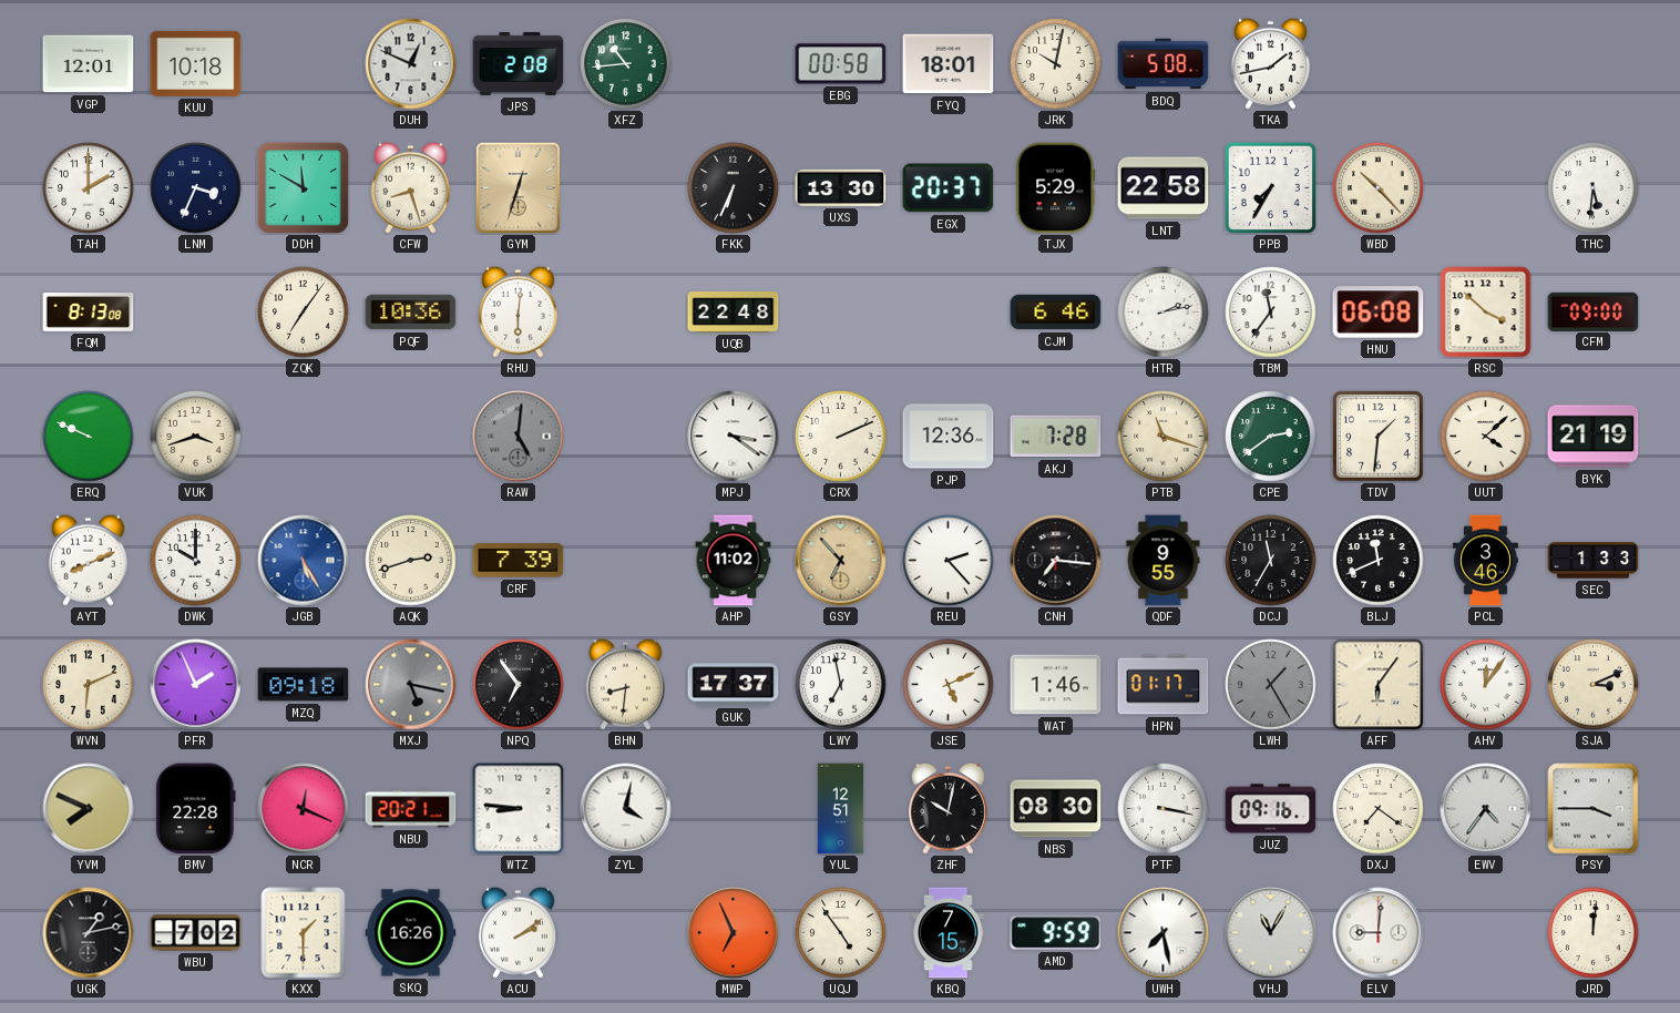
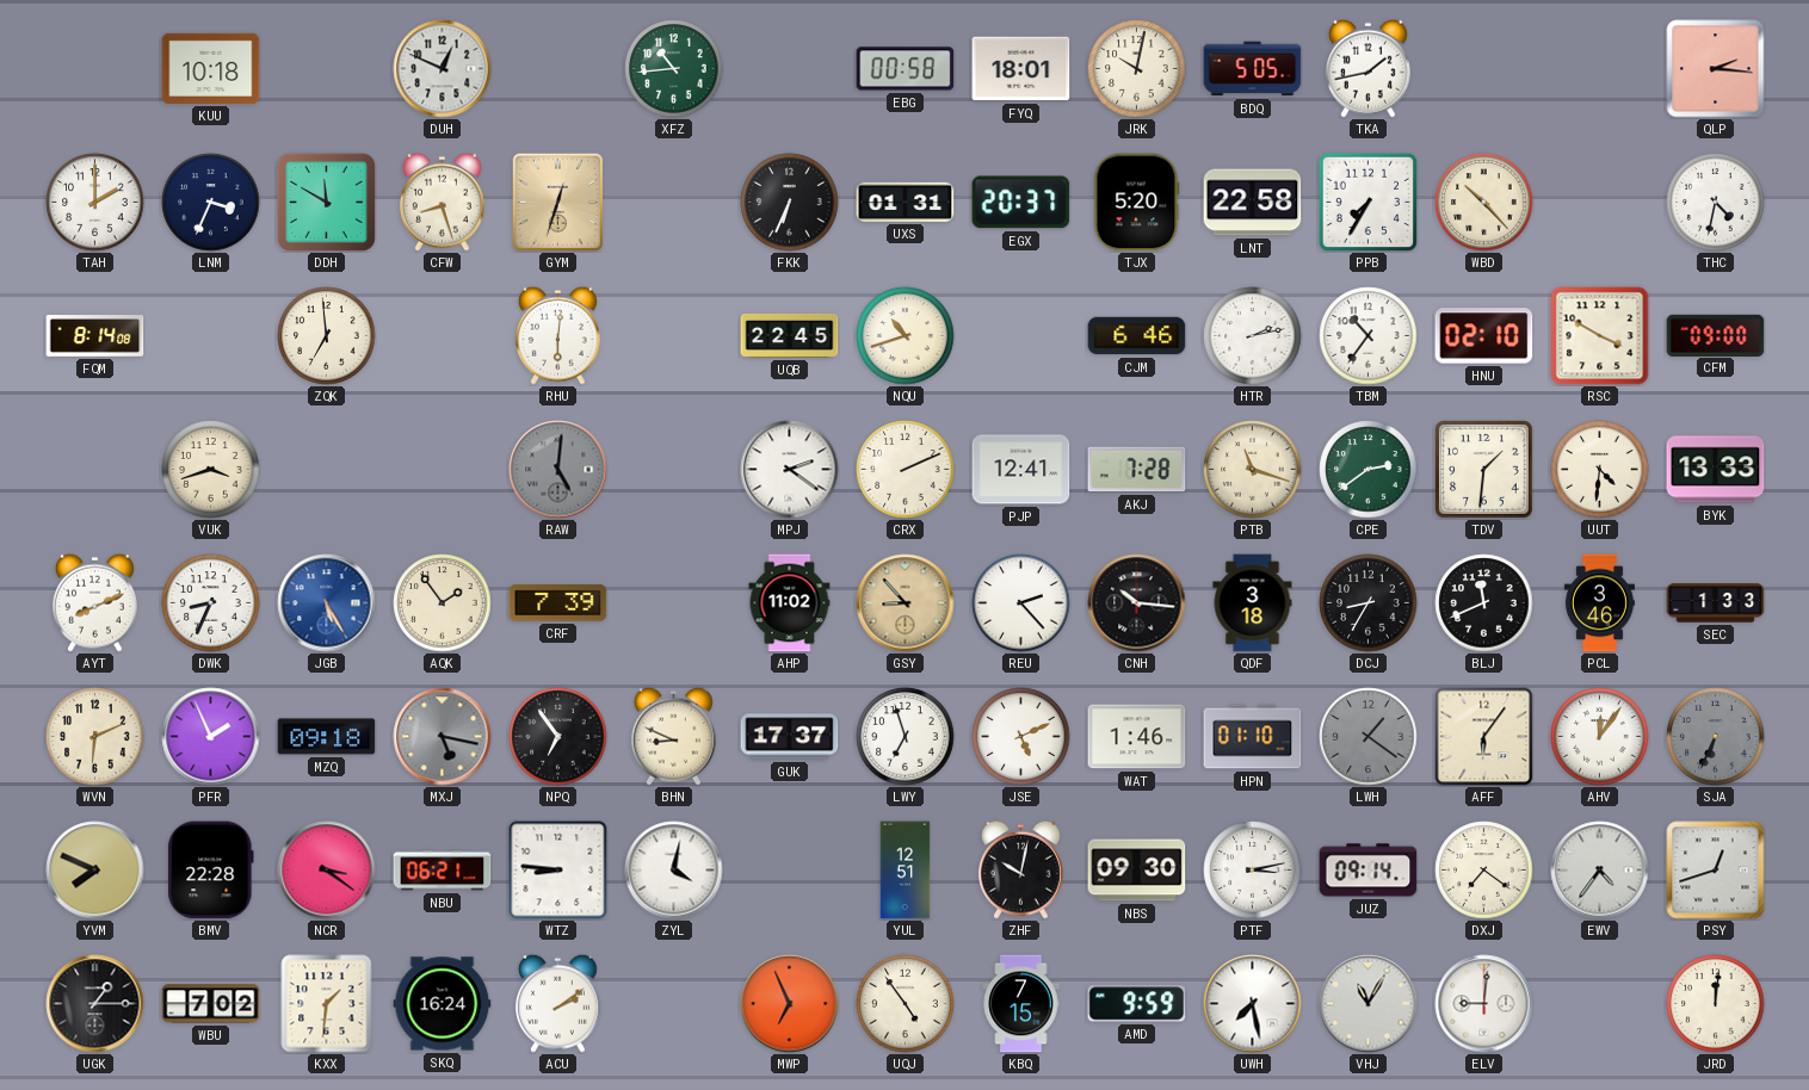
VGP: 12:01 -> none
JPS: 2:08 -> none
BDQ: 5:08 -> 5:05
QLP: none -> 2:16
UXS: 13:30 -> 01:31
TJX: 5:29 -> 5:20
THC: 5:31 -> 4:32
FQM: 8:13 -> 8:14
ZQK: 7:06 -> 6:59
PQF: 10:36 -> none
UQB: 22:48 -> 22:45
NQU: none -> 10:42
TBM: 11:36 -> 10:36
HNU: 06:08 -> 02:10
RSC: 3:52 -> 3:50
ERQ: 9:49 -> none
MPJ: 3:21 -> 2:21
PJP: 12:36 -> 12:41
UUT: 4:08 -> 4:31
BYK: 21:19 -> 13:33
DWK: 10:00 -> 8:34
AQK: 2:42 -> 1:54
GSY: 6:53 -> 8:53
CNH: 7:16 -> 10:16
QDF: 9:55 -> 3:18
DCJ: 11:35 -> 8:35
BHN: 8:31 -> 8:49
LWY: 6:58 -> 6:57
HPN: 01:17 -> 01:10
LWH: 1:25 -> 1:21
SJA: 3:11 -> 6:34
SJA dial: cream -> grey
NCR: 12:19 -> 3:21
NBU: 20:21 -> 06:21
NBS: 08:30 -> 09:30
PTF: 3:17 -> 3:13
JUZ: 09:16 -> 09:14
PSY: 3:45 -> 12:42
UGK: 1:13 -> 1:15
KXX: 1:30 -> 1:31
SKQ: 16:26 -> 16:24
